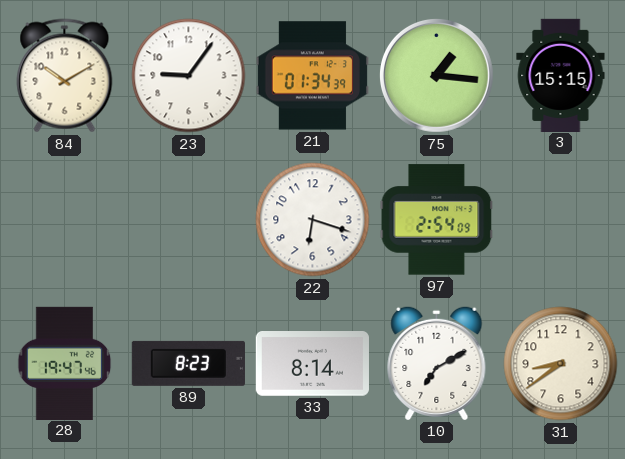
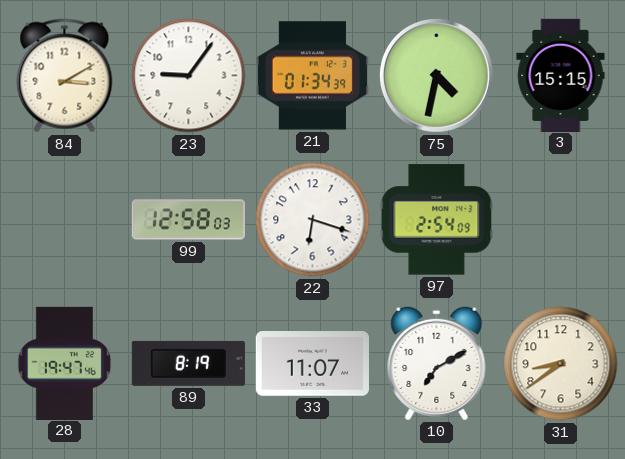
84: 10:10 -> 3:10
75: 1:16 -> 4:32
99: none -> 12:58
89: 8:23 -> 8:19
33: 8:14 -> 11:07
